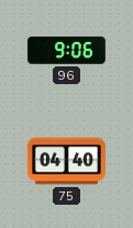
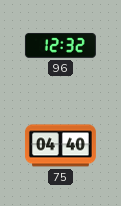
96: 9:06 -> 12:32
